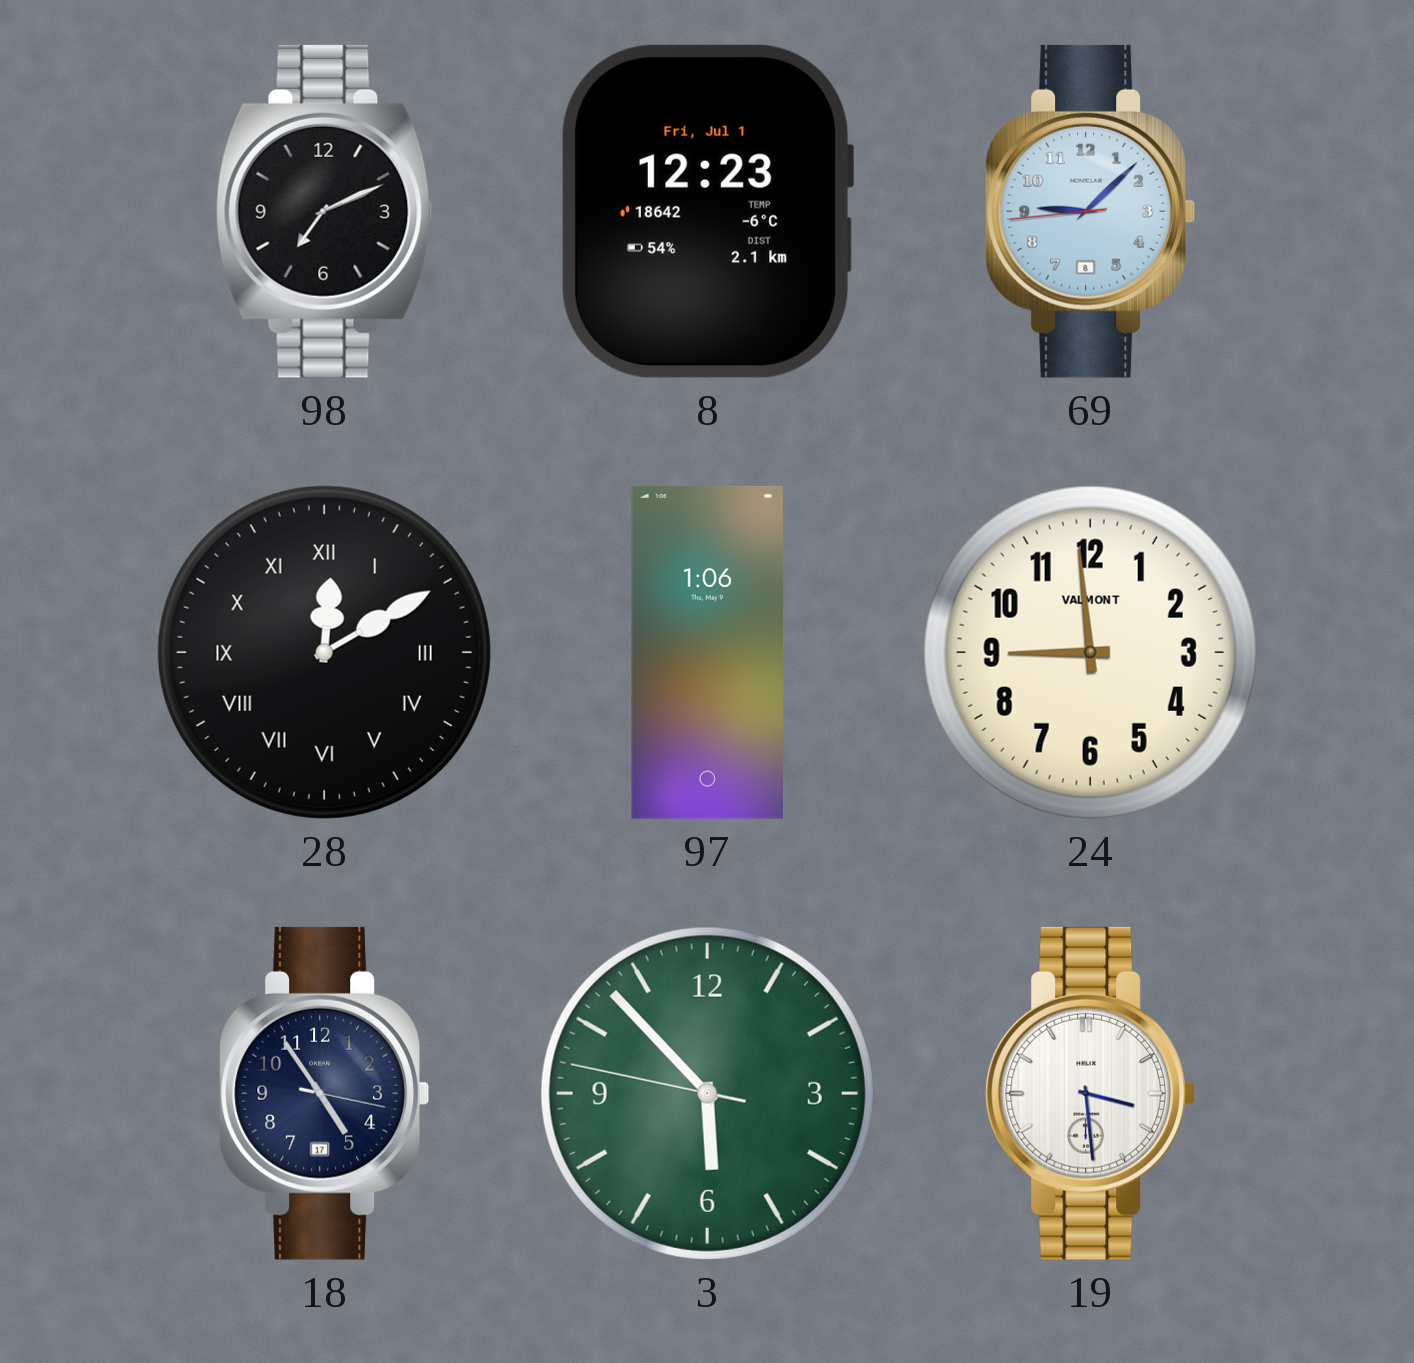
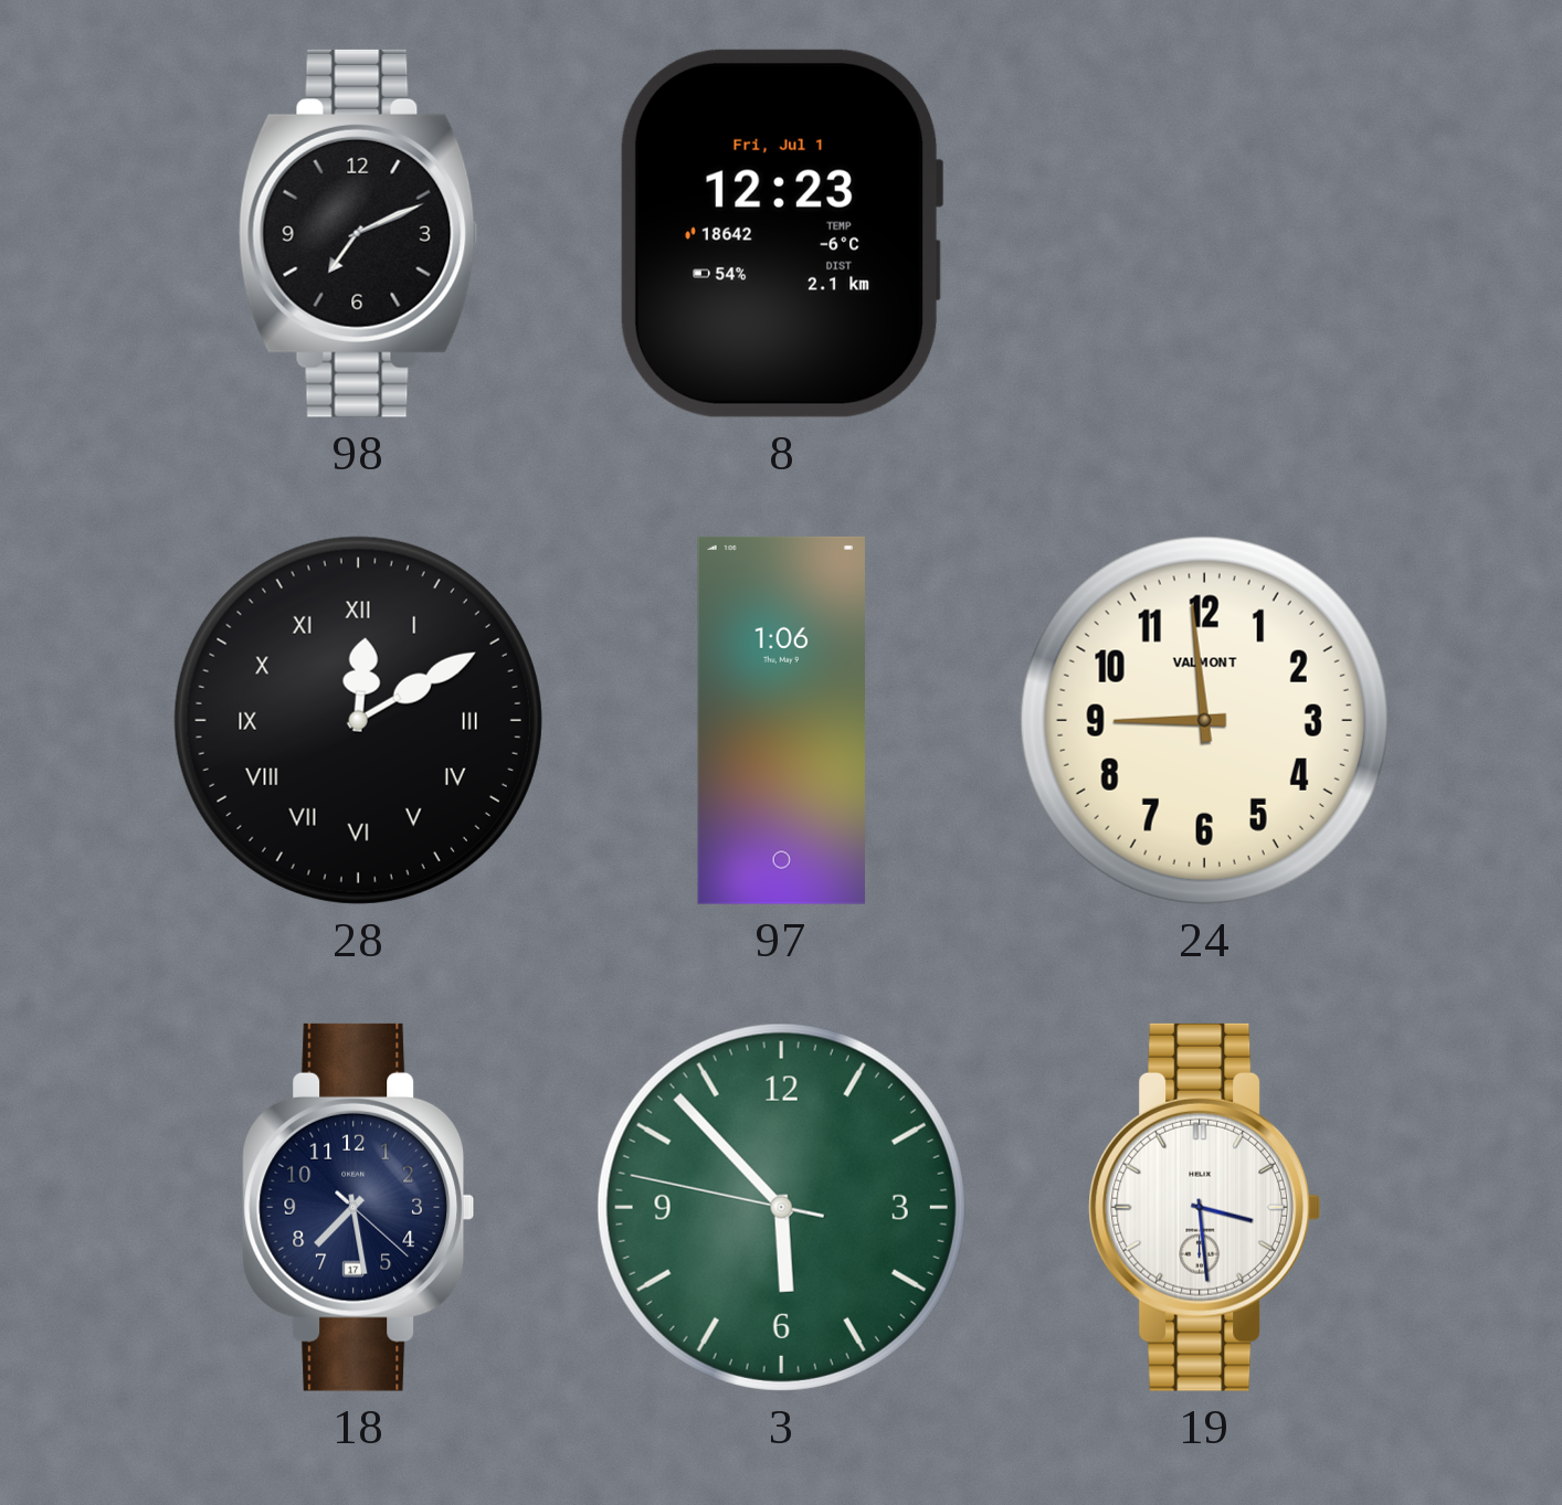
69: 9:07 -> none
18: 4:54 -> 7:28
